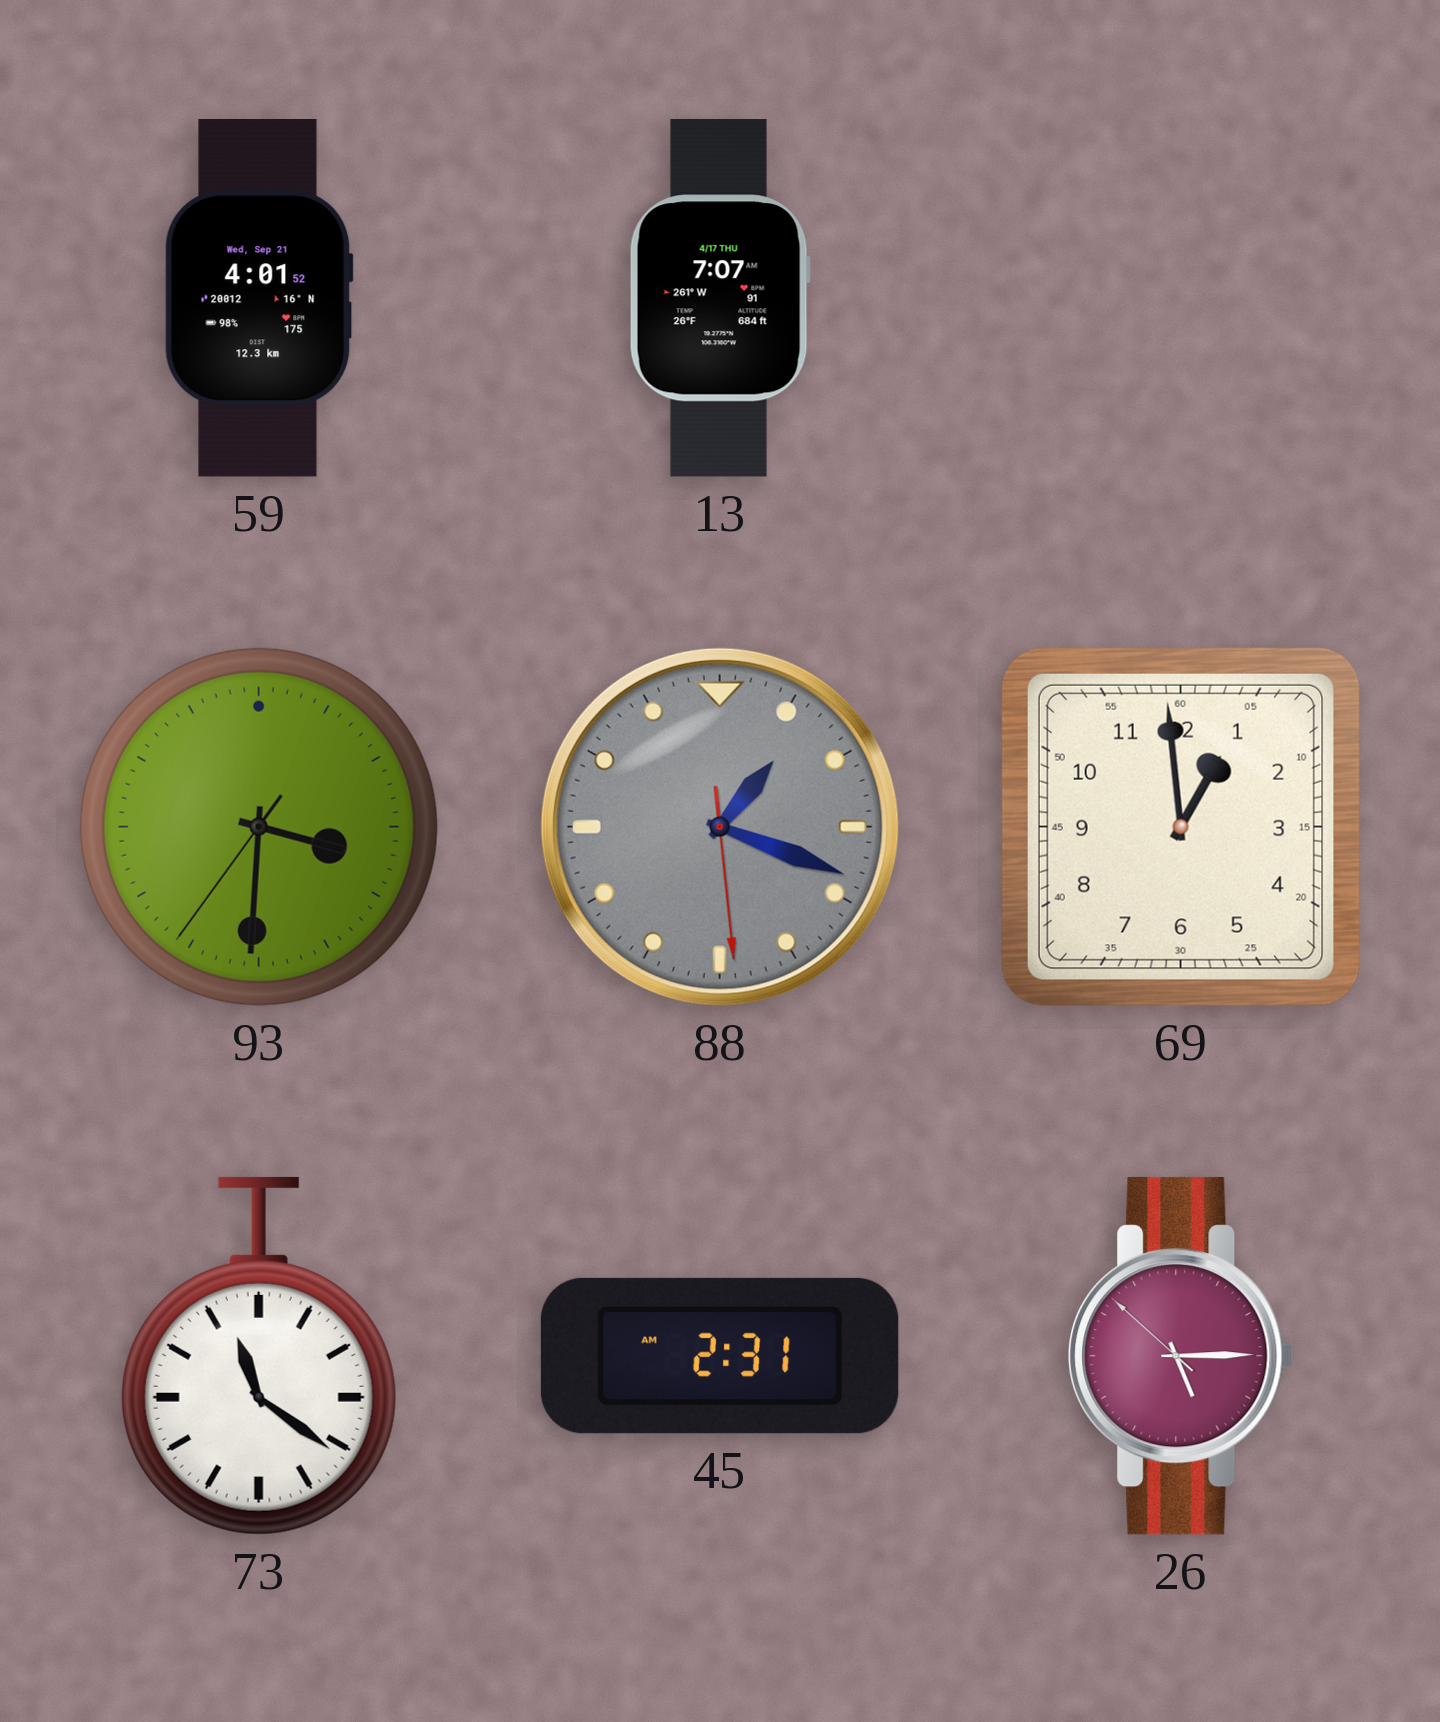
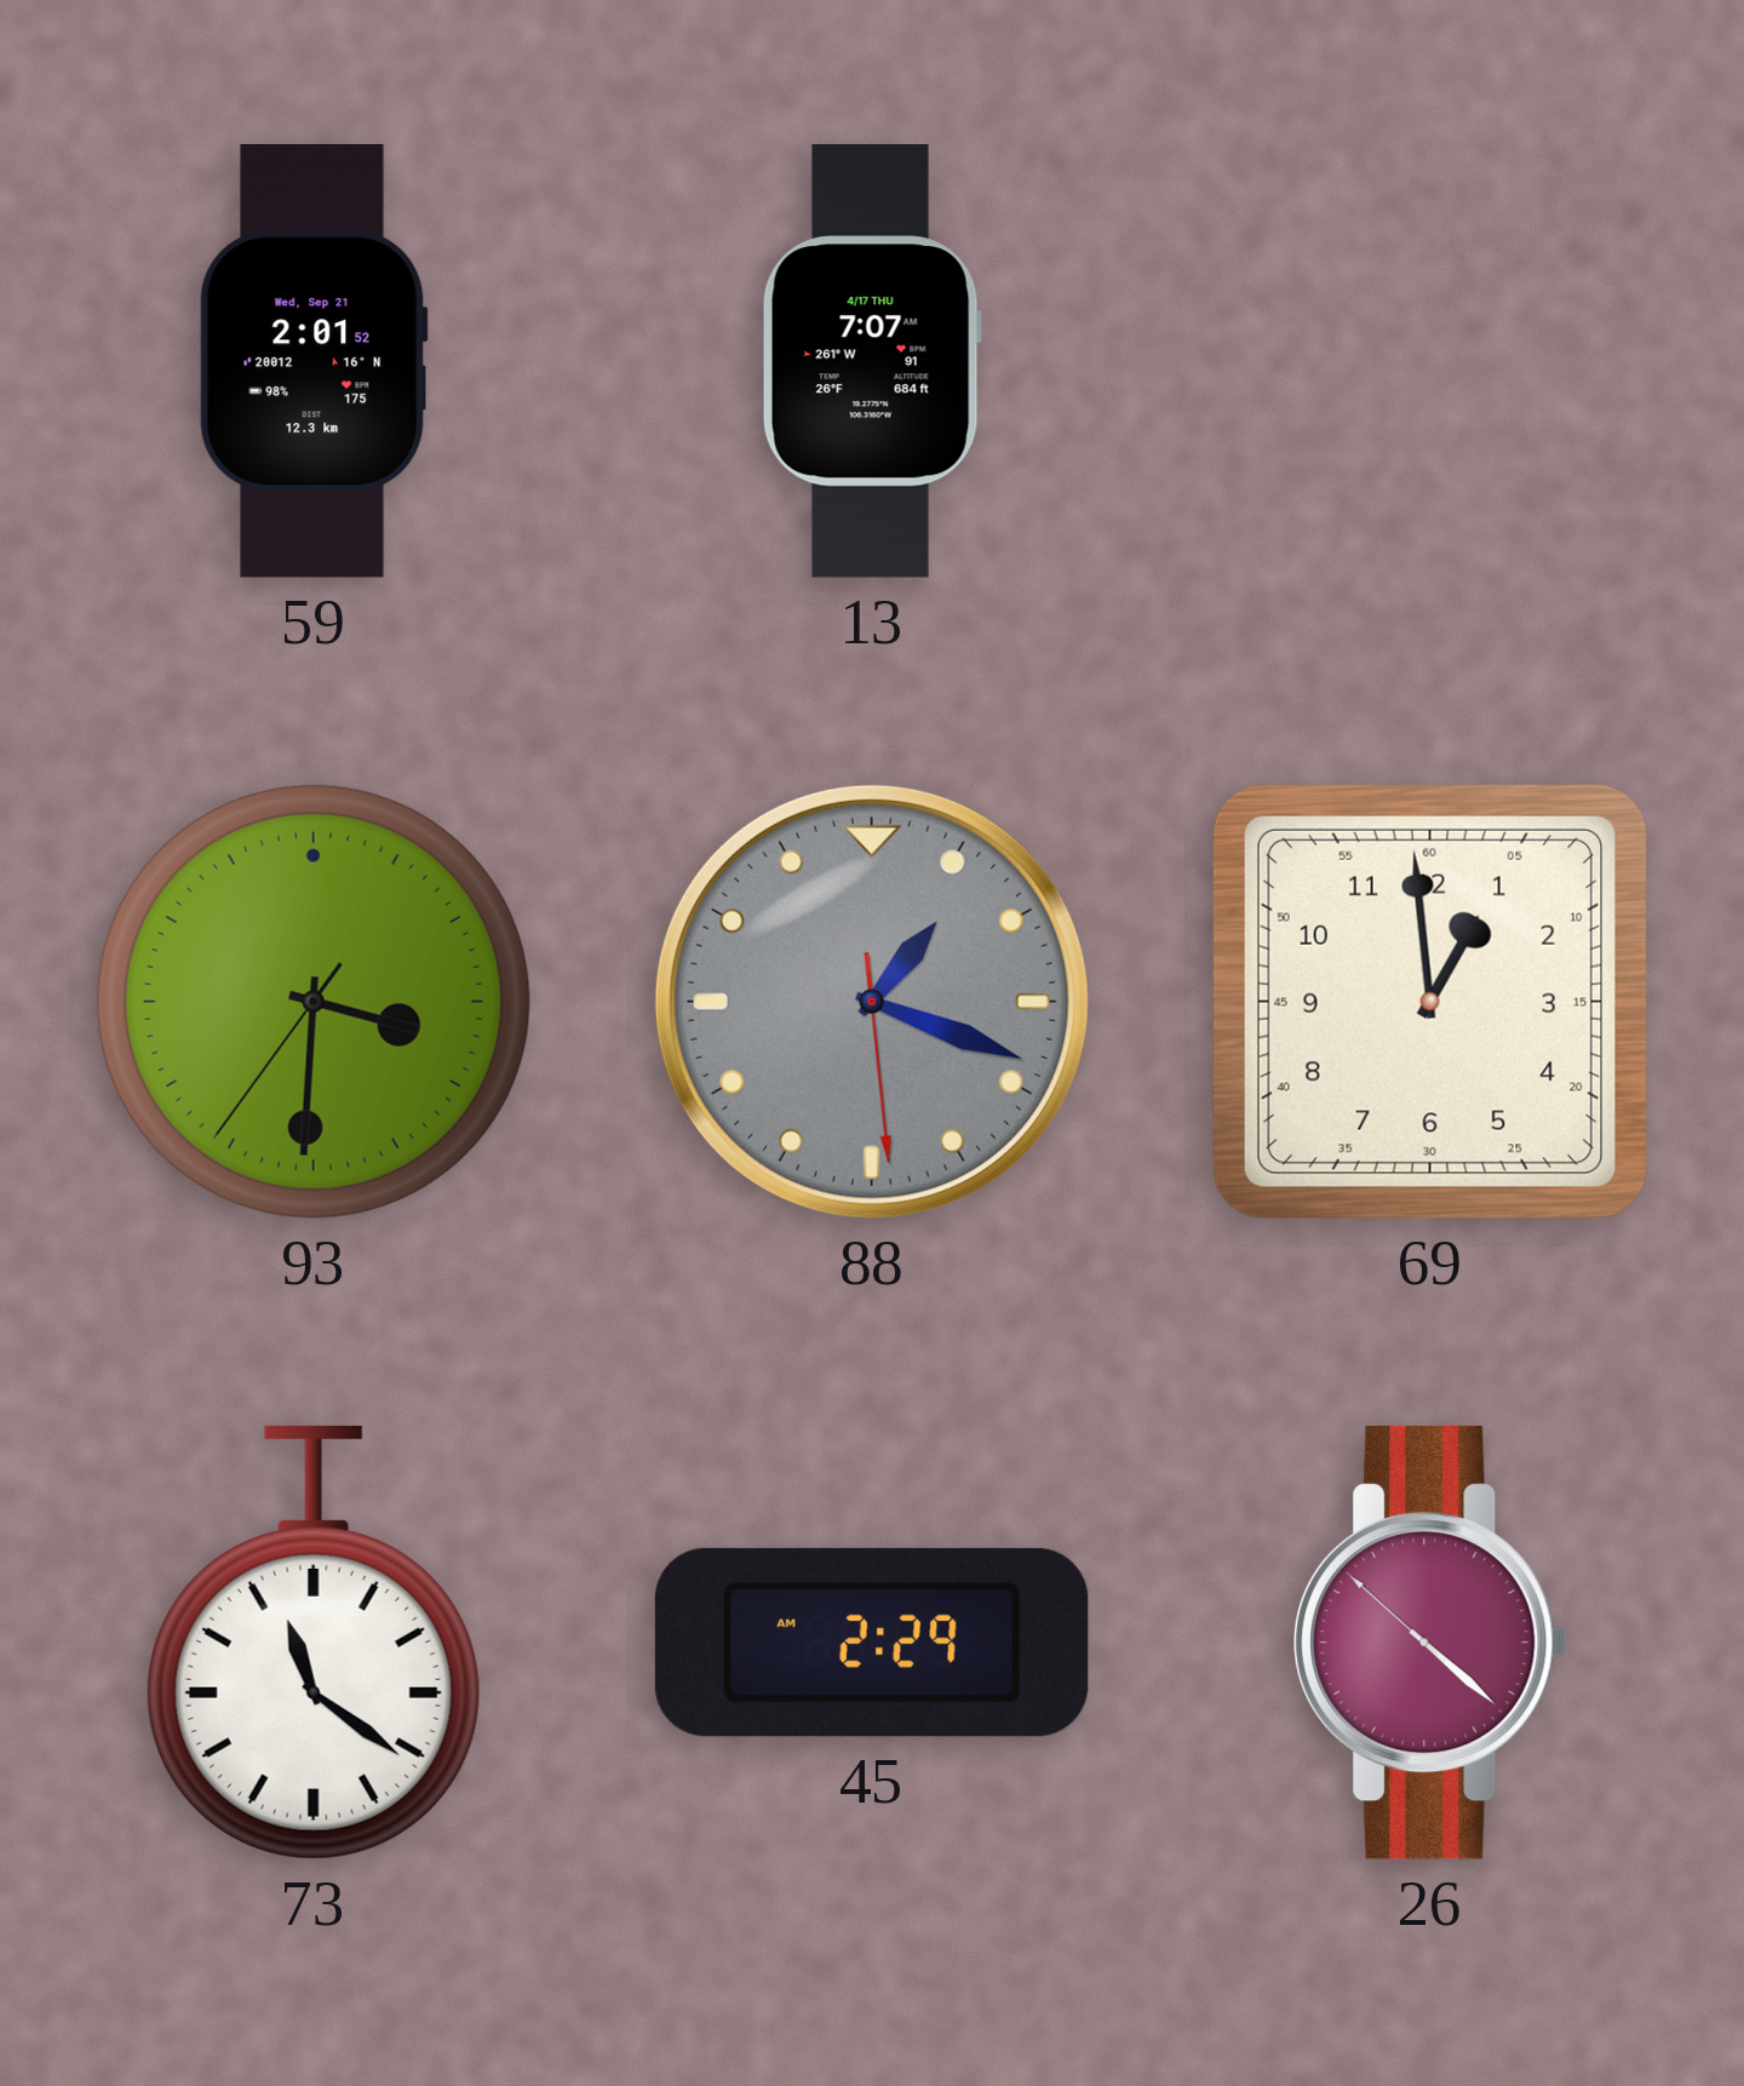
59: 4:01 -> 2:01
45: 2:31 -> 2:29
26: 5:14 -> 4:21
